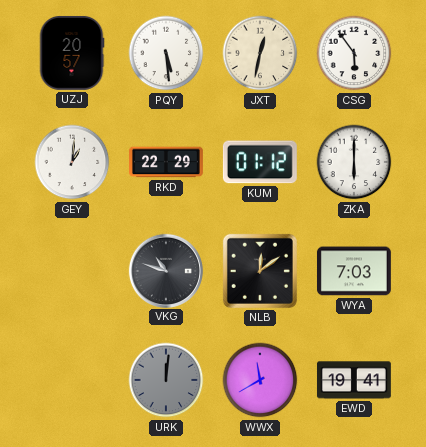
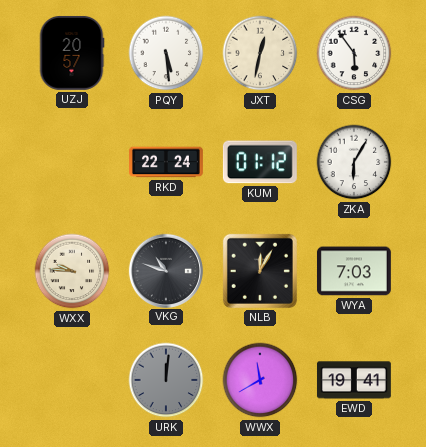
GEY: 1:01 -> none
RKD: 22:29 -> 22:24
ZKA: 6:00 -> 6:05
WXX: none -> 9:46
NLB: 12:09 -> 12:05
